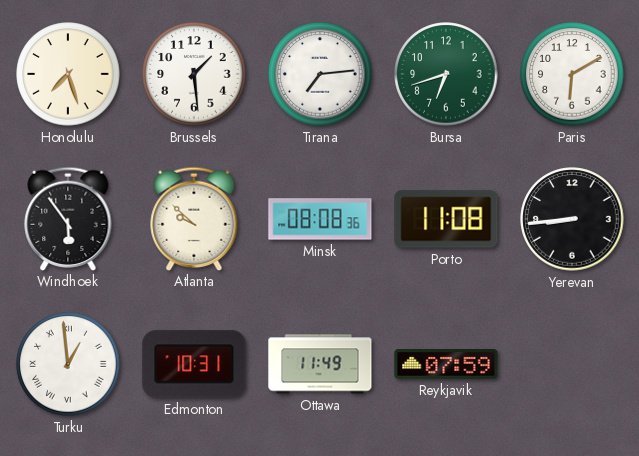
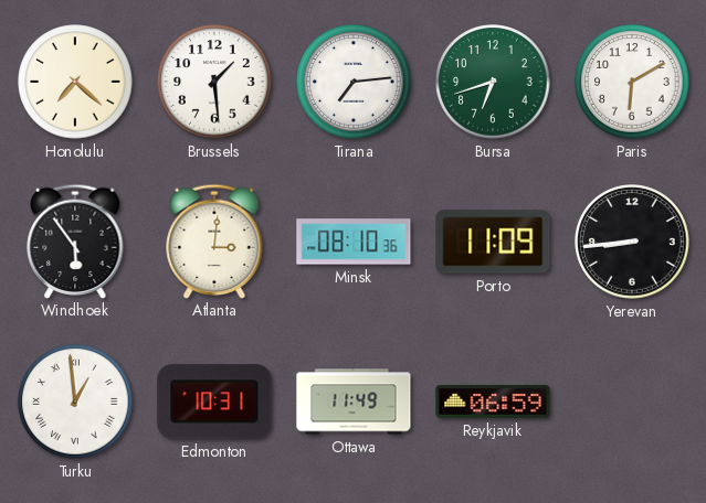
Honolulu: 7:27 -> 7:22
Atlanta: 9:52 -> 3:01
Minsk: 08:08 -> 08:10
Porto: 11:08 -> 11:09
Reykjavik: 07:59 -> 06:59
